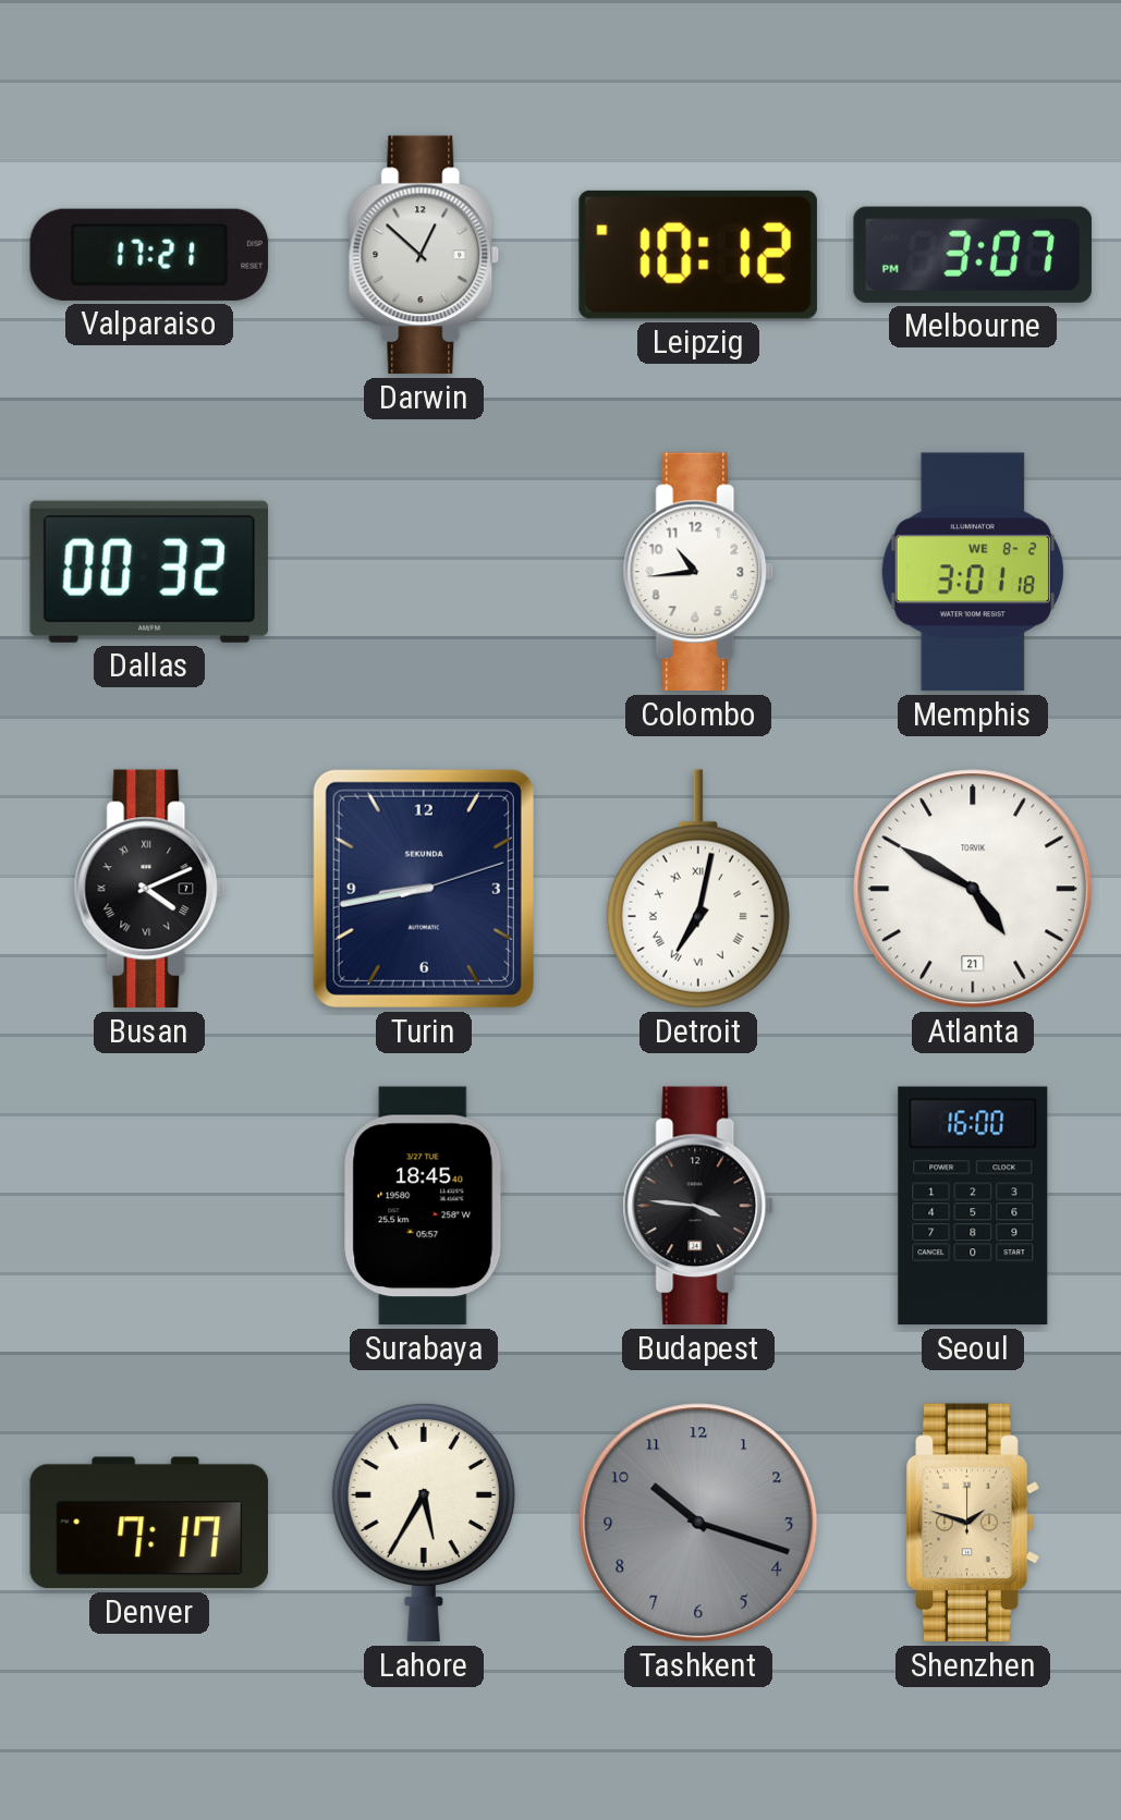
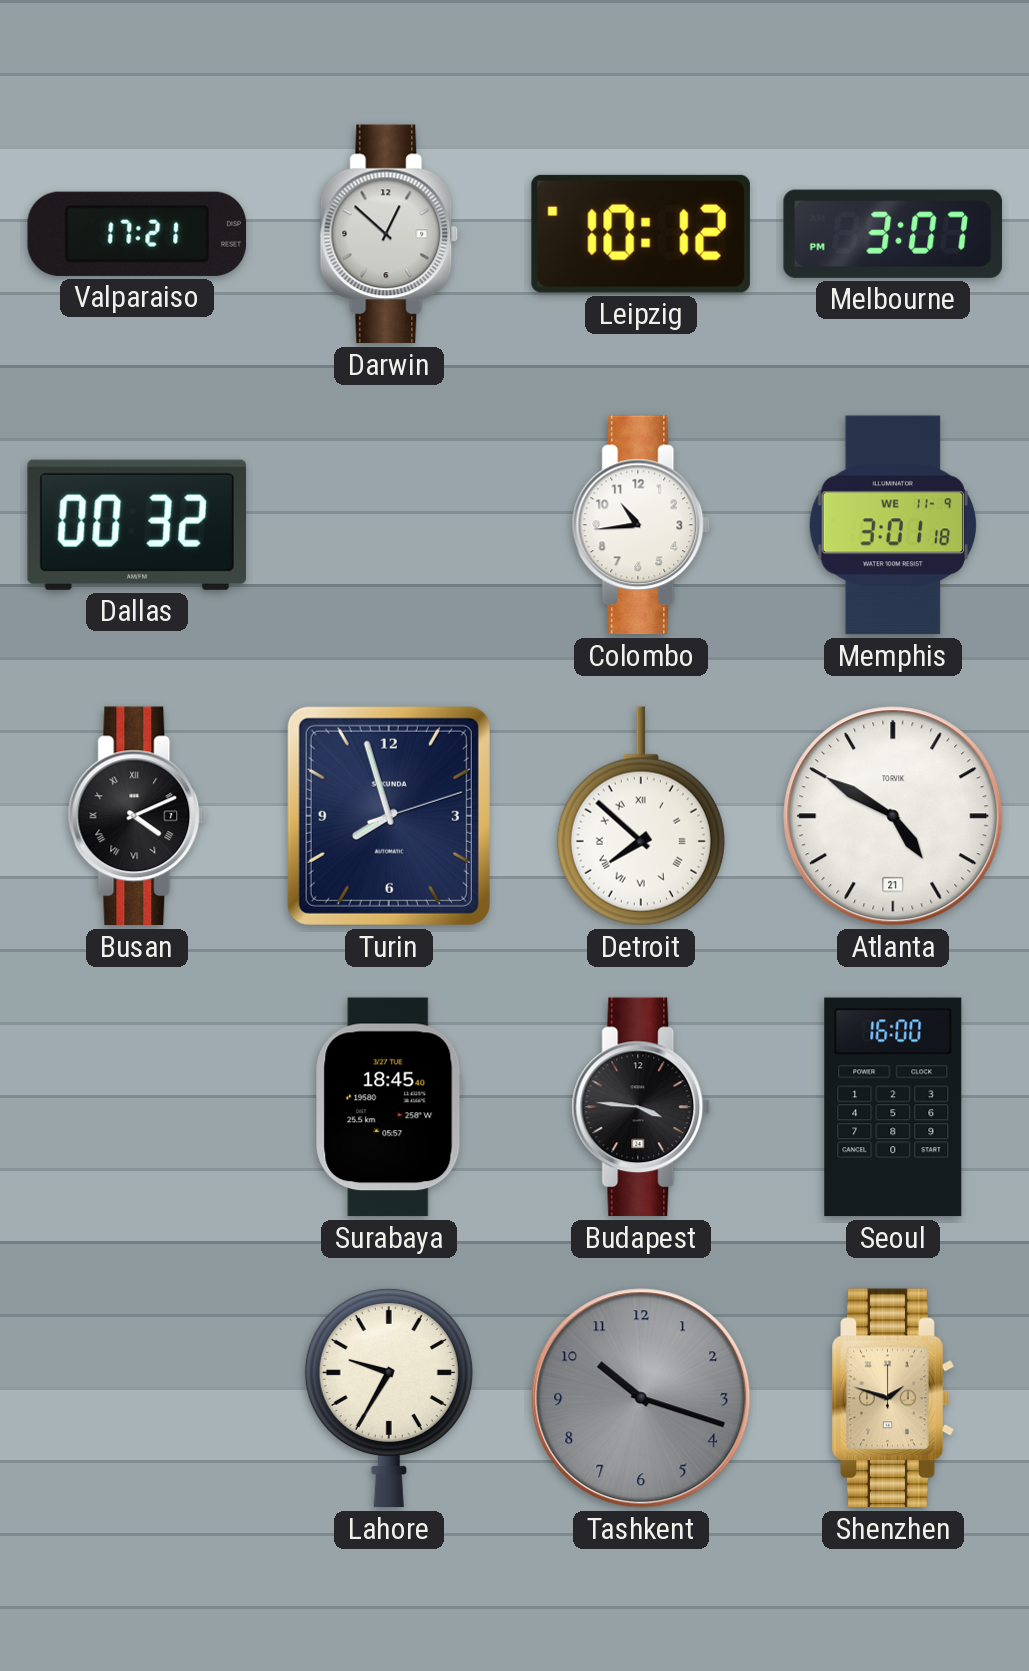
Memphis date: WE 8-2 -> WE 11-9
Turin: 8:43 -> 7:57
Detroit: 7:02 -> 7:52
Denver: 7:17 -> none
Lahore: 5:35 -> 9:35
